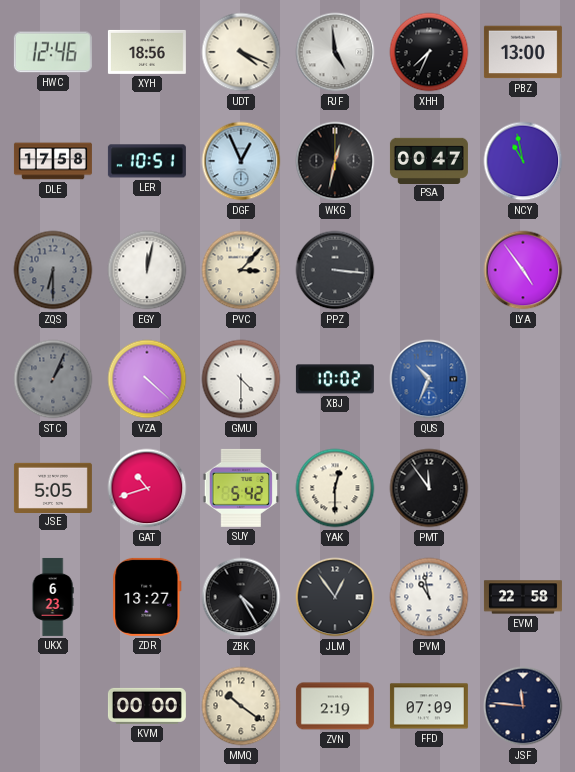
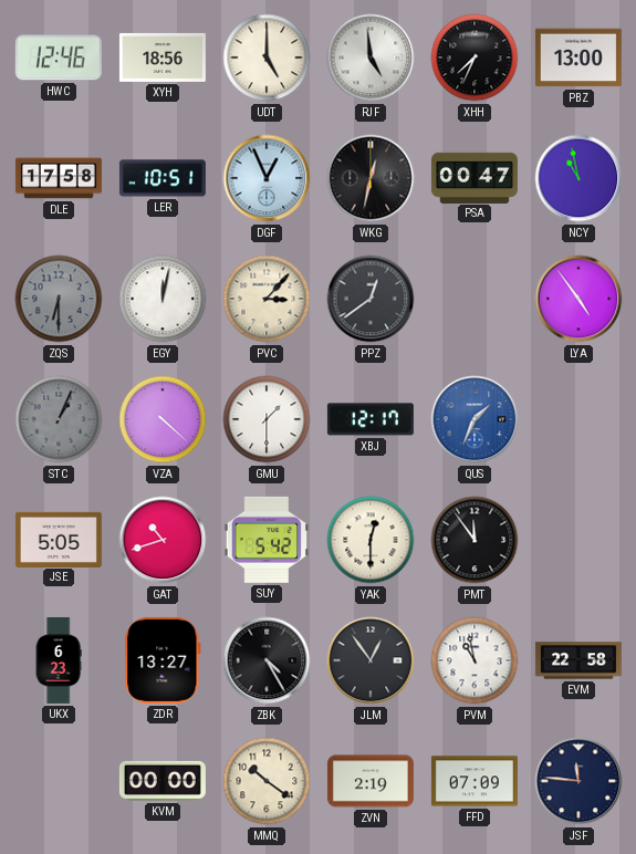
UDT: 4:19 -> 5:00
PPZ: 3:16 -> 12:39
GMU: 4:30 -> 1:30
XBJ: 10:02 -> 12:17
QUS: 10:34 -> 1:34
